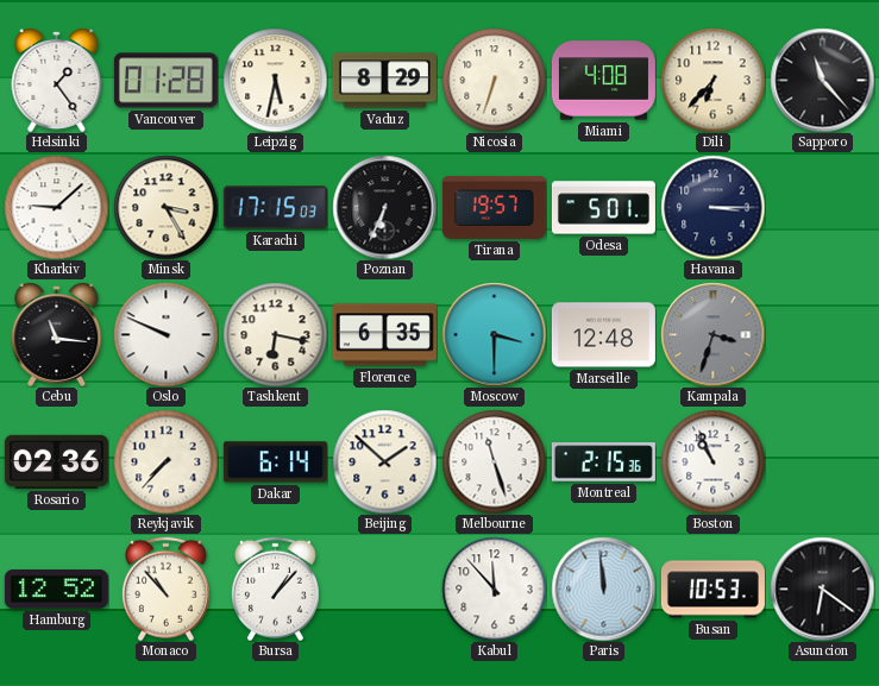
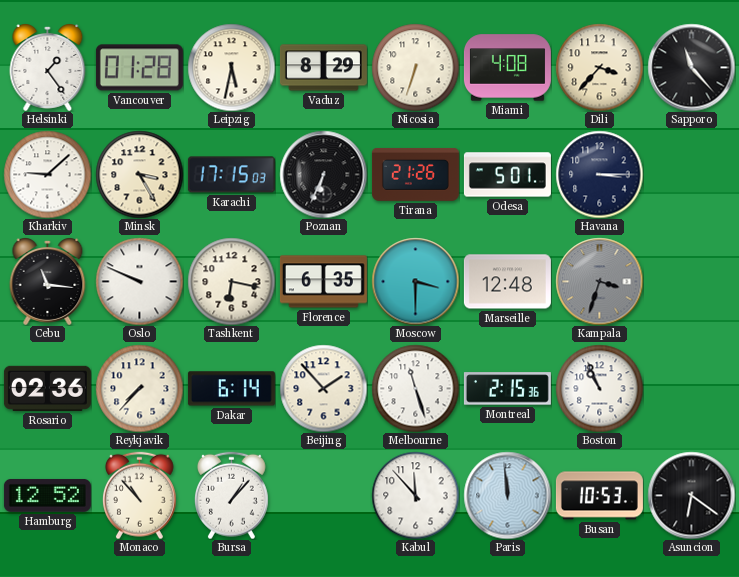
Dili: 6:37 -> 3:37
Tirana: 19:57 -> 21:26
Beijing: 1:52 -> 1:53
